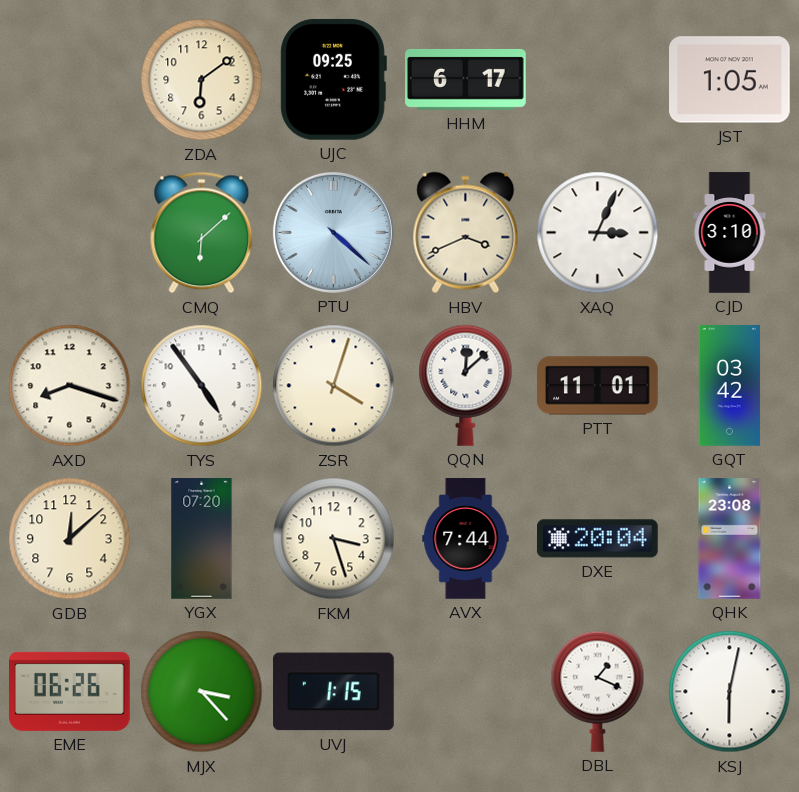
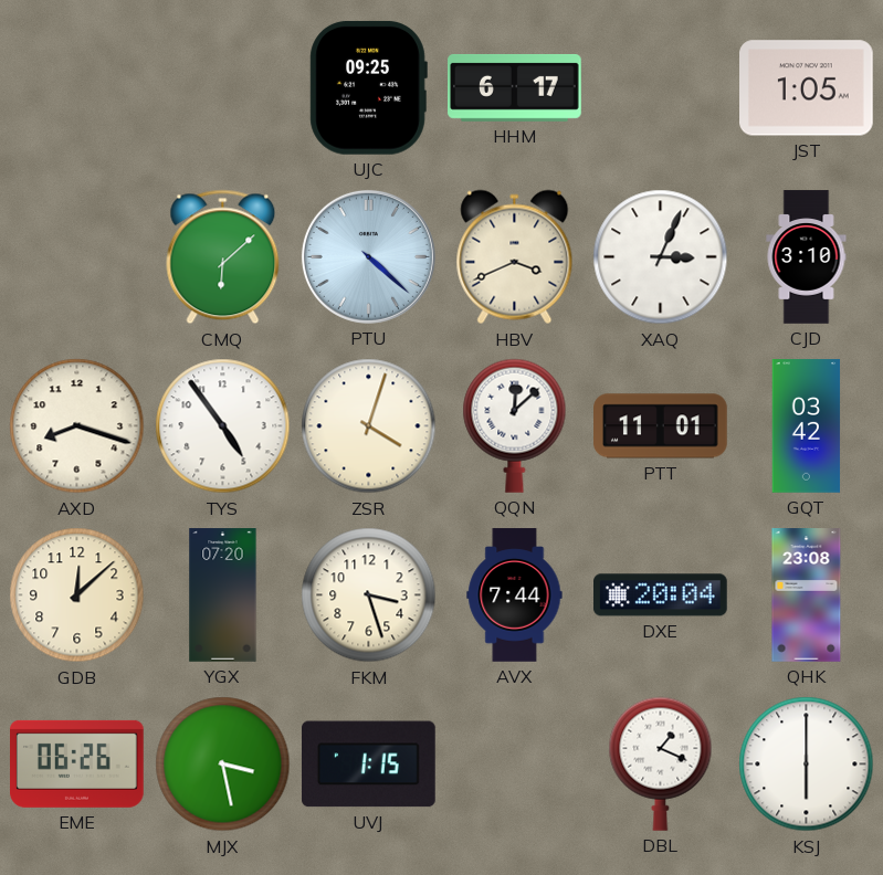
ZDA: 6:09 -> none
MJX: 3:23 -> 3:28
KSJ: 6:02 -> 6:00
